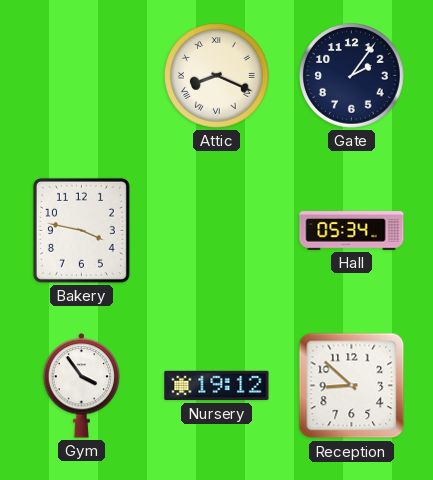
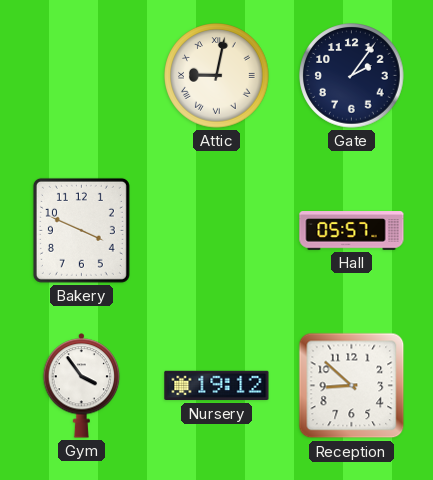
Attic: 8:19 -> 9:02
Bakery: 3:47 -> 3:49
Hall: 05:34 -> 05:57
